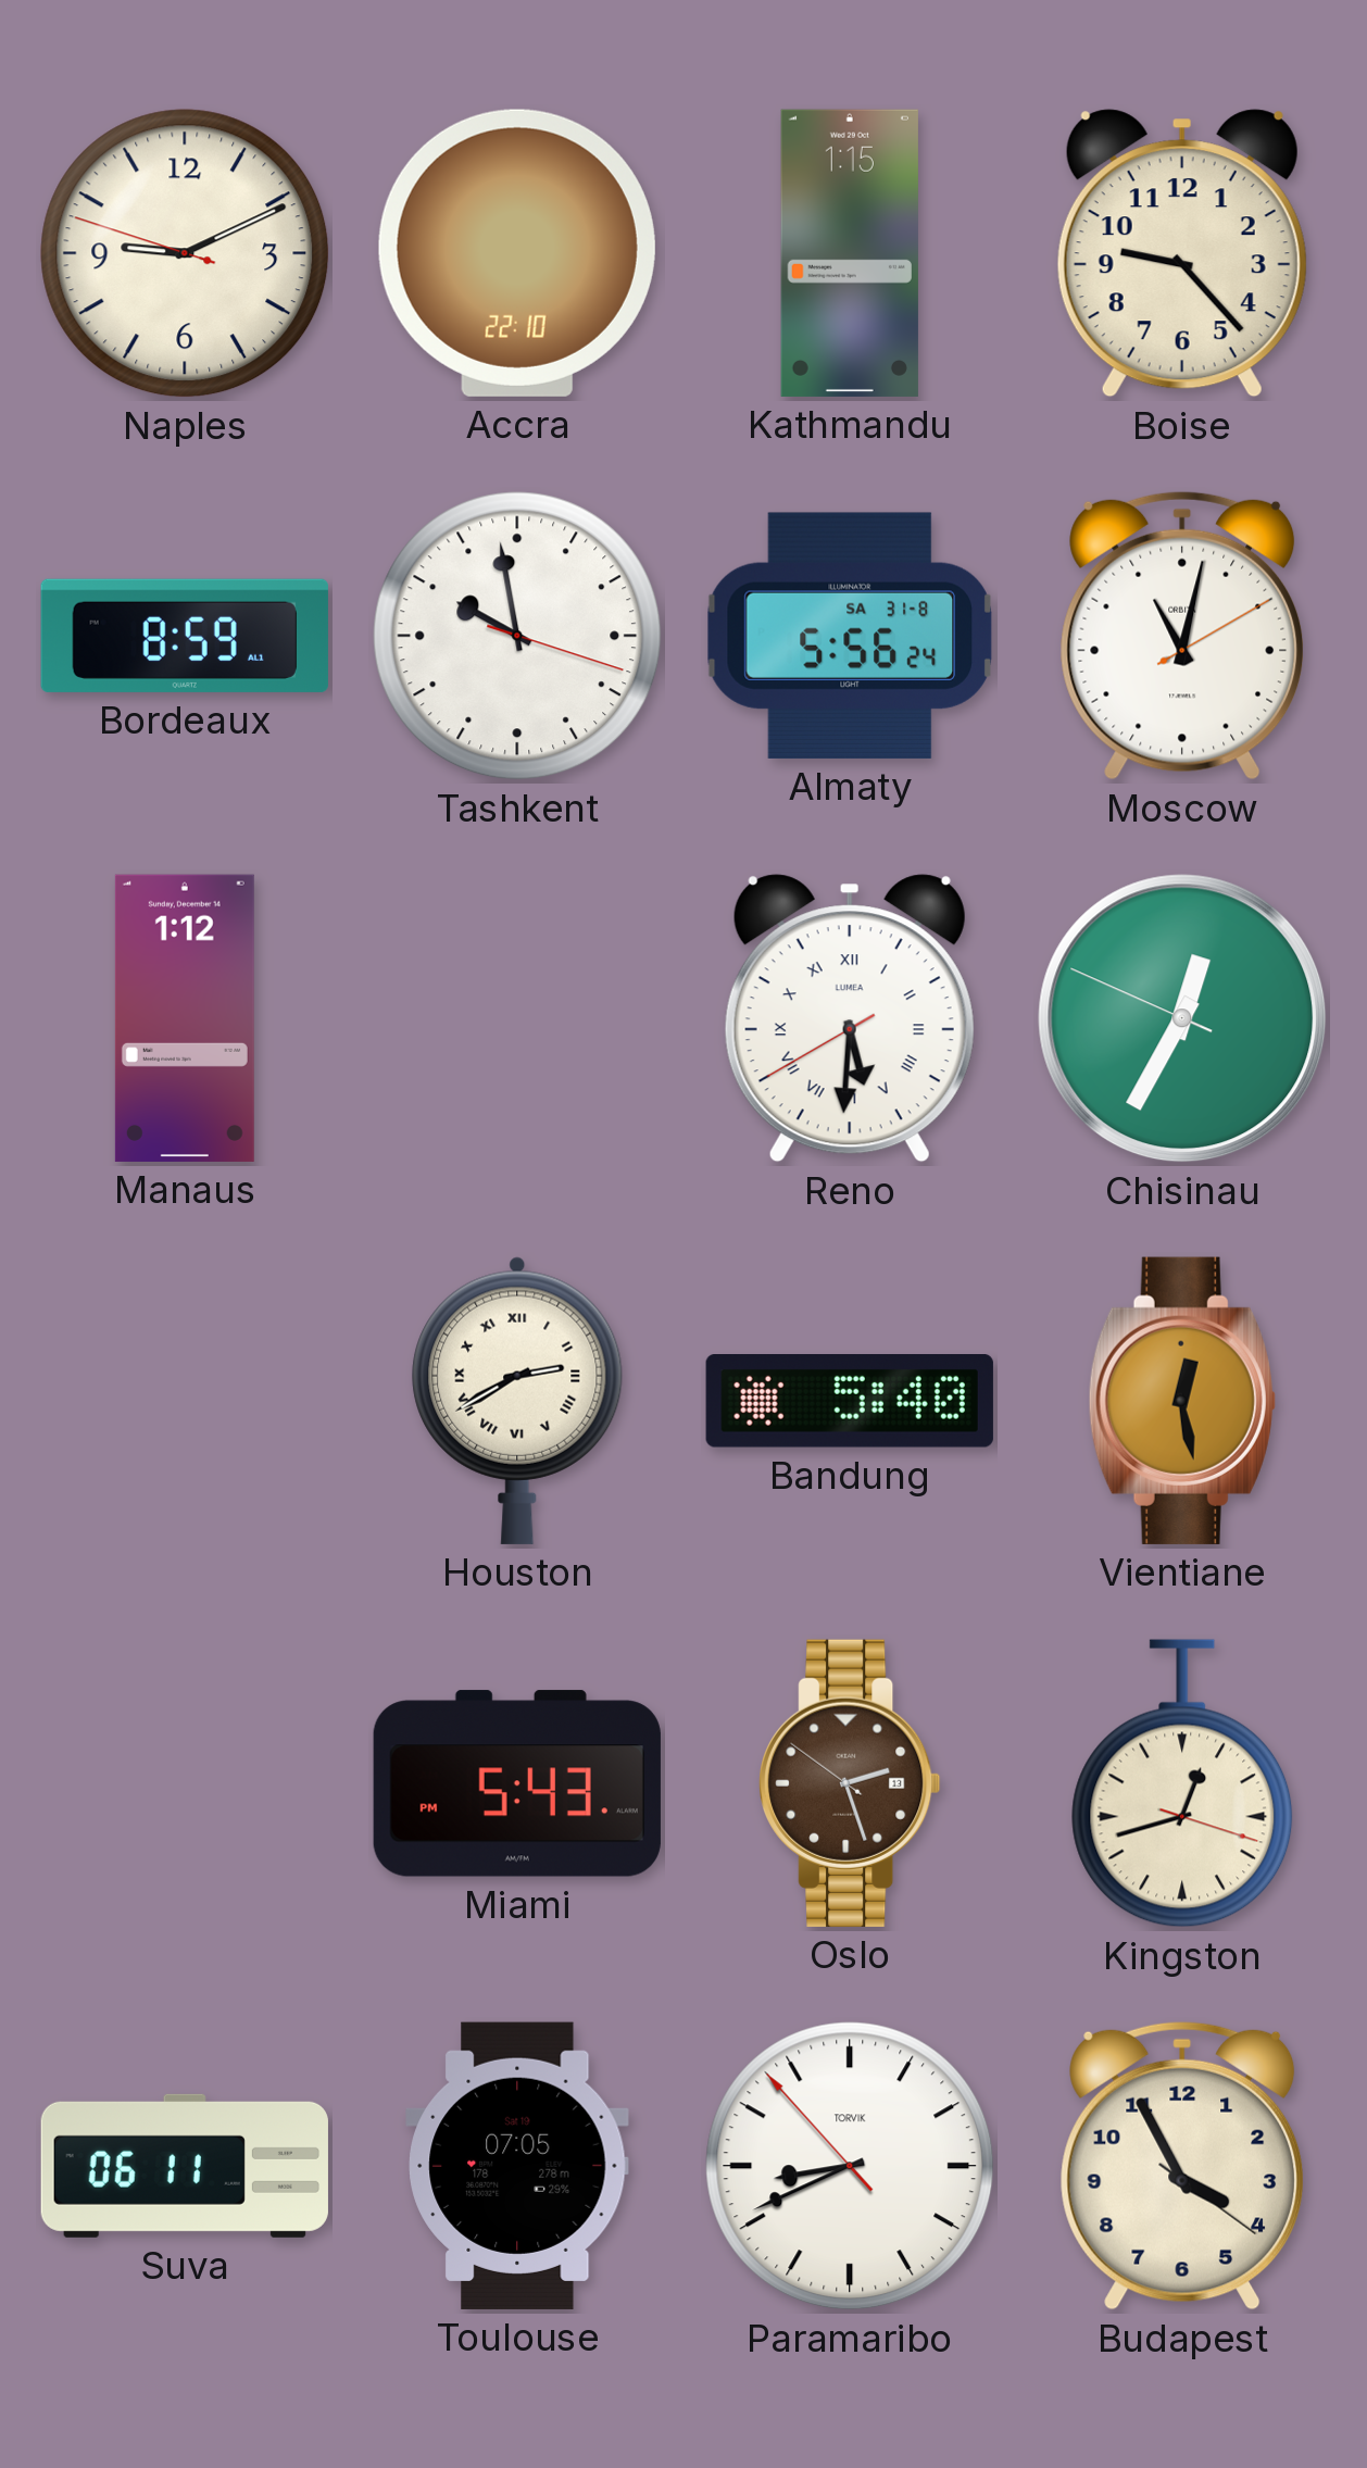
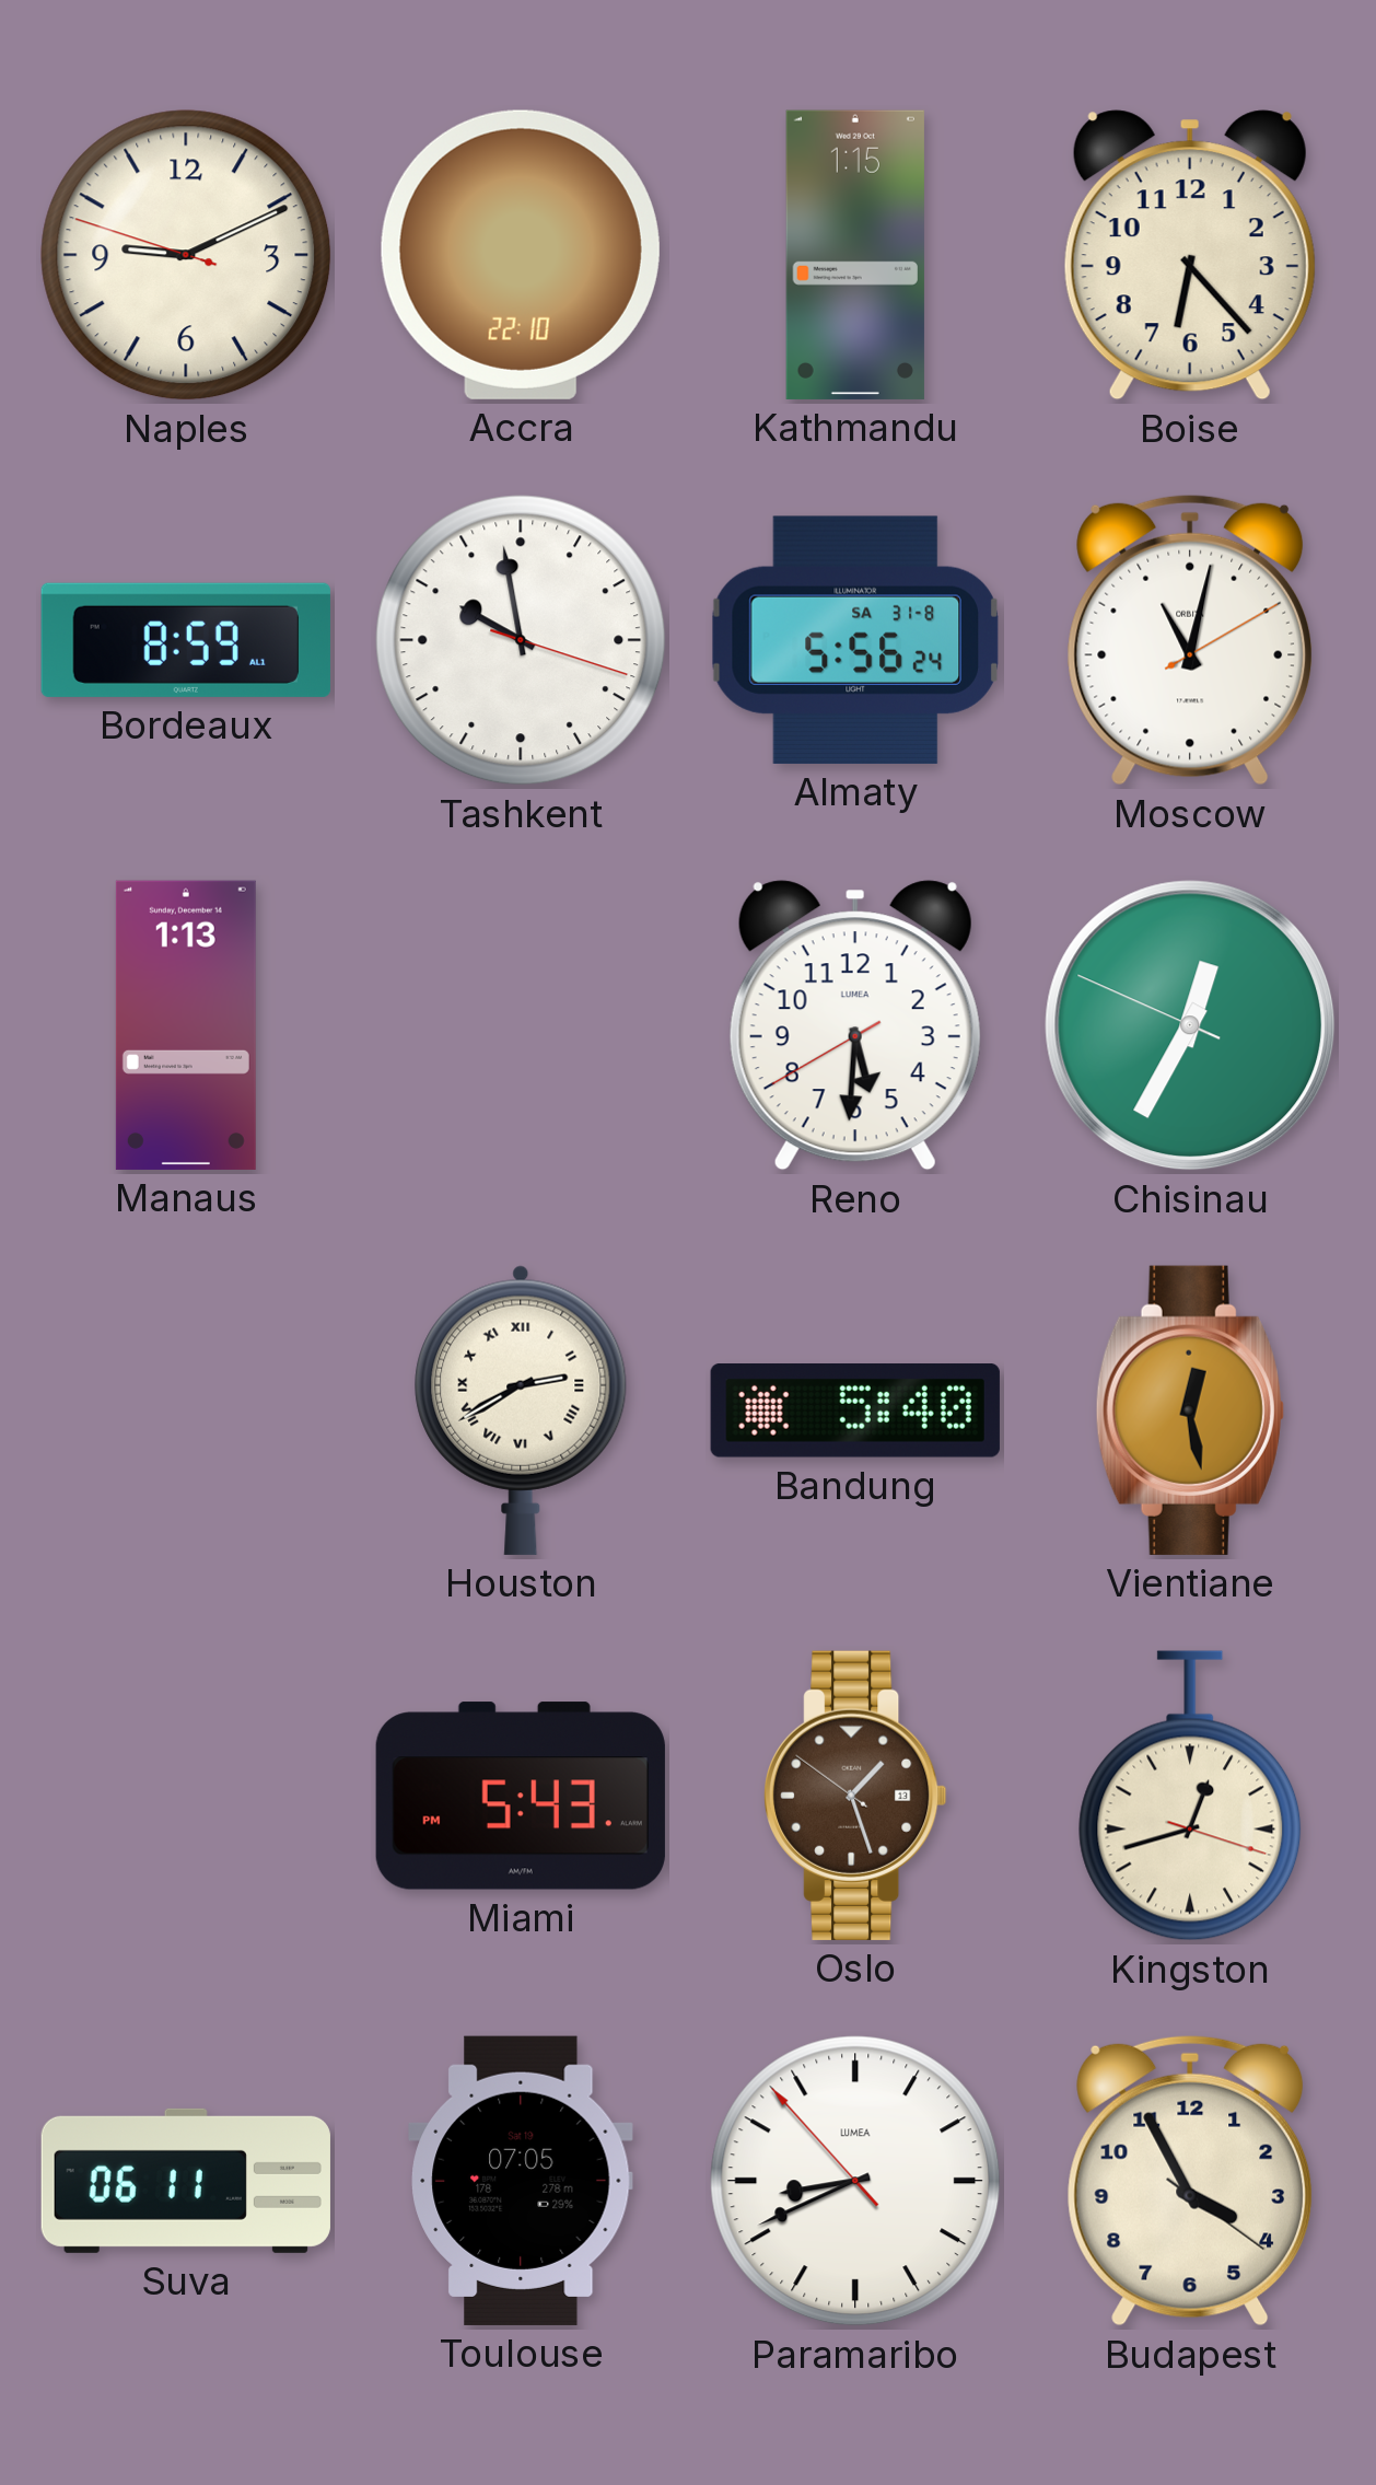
Boise: 9:23 -> 6:23
Manaus: 1:12 -> 1:13
Reno numerals: Roman -> Arabic
Oslo: 2:26 -> 1:26
Paramaribo brand: TORVIK -> LUMEA
